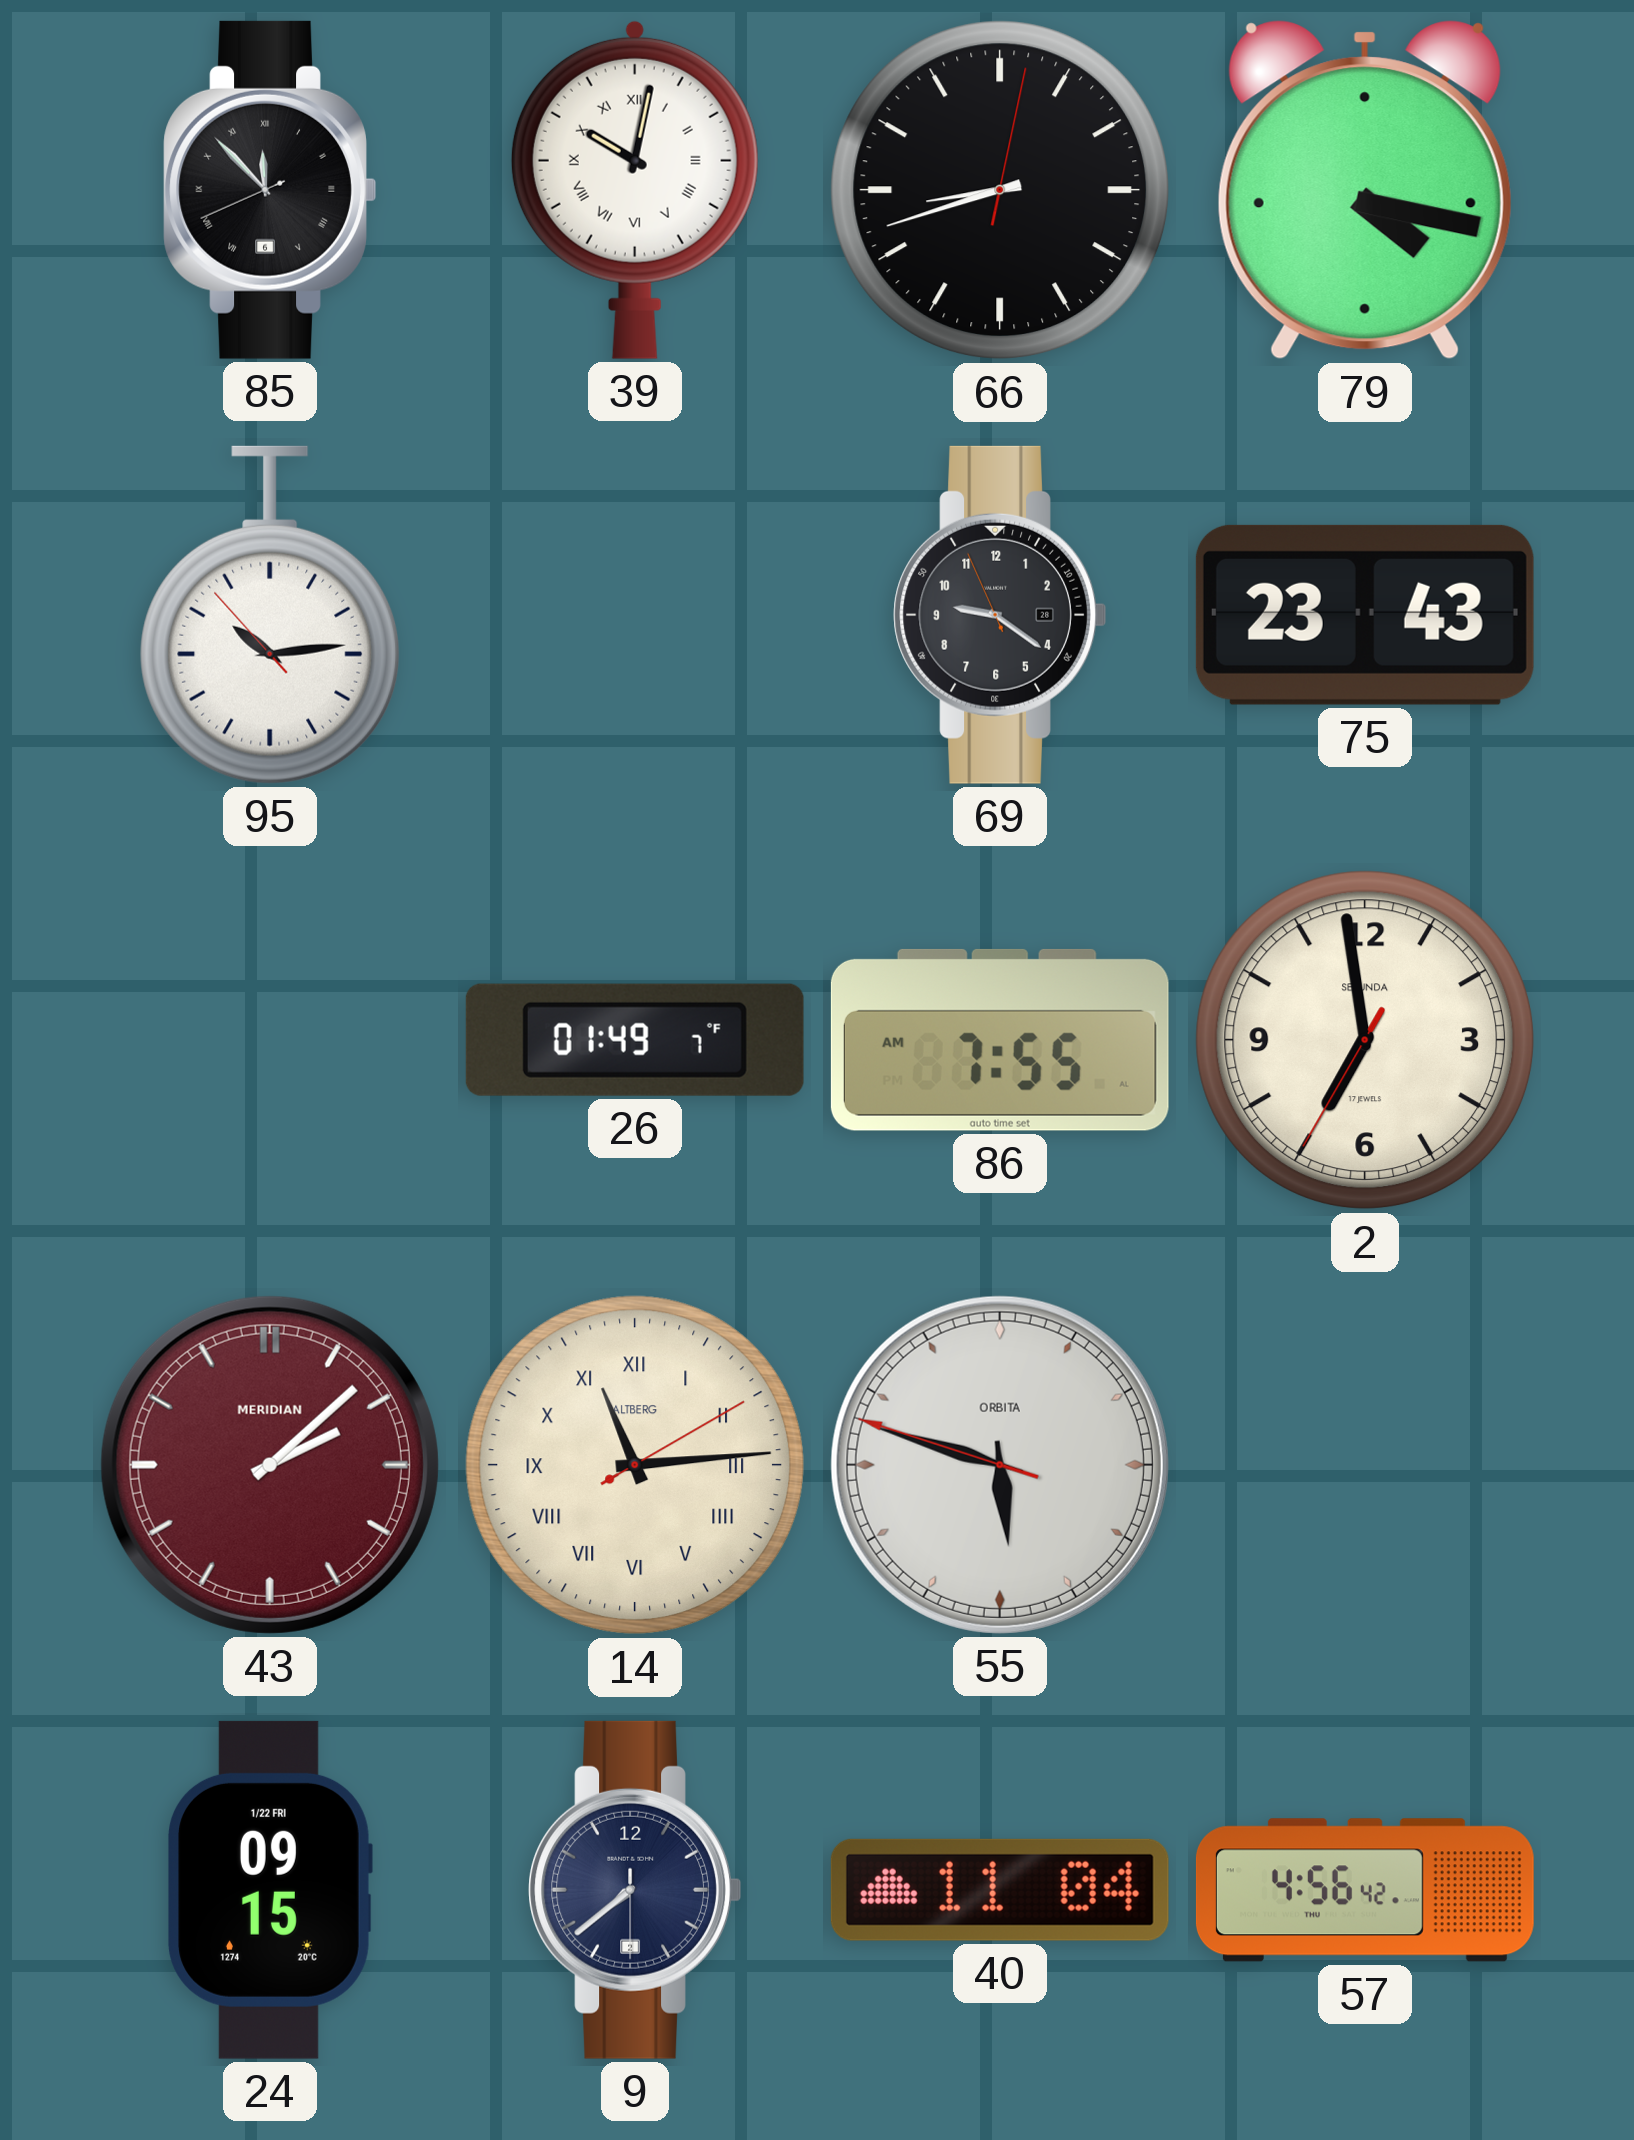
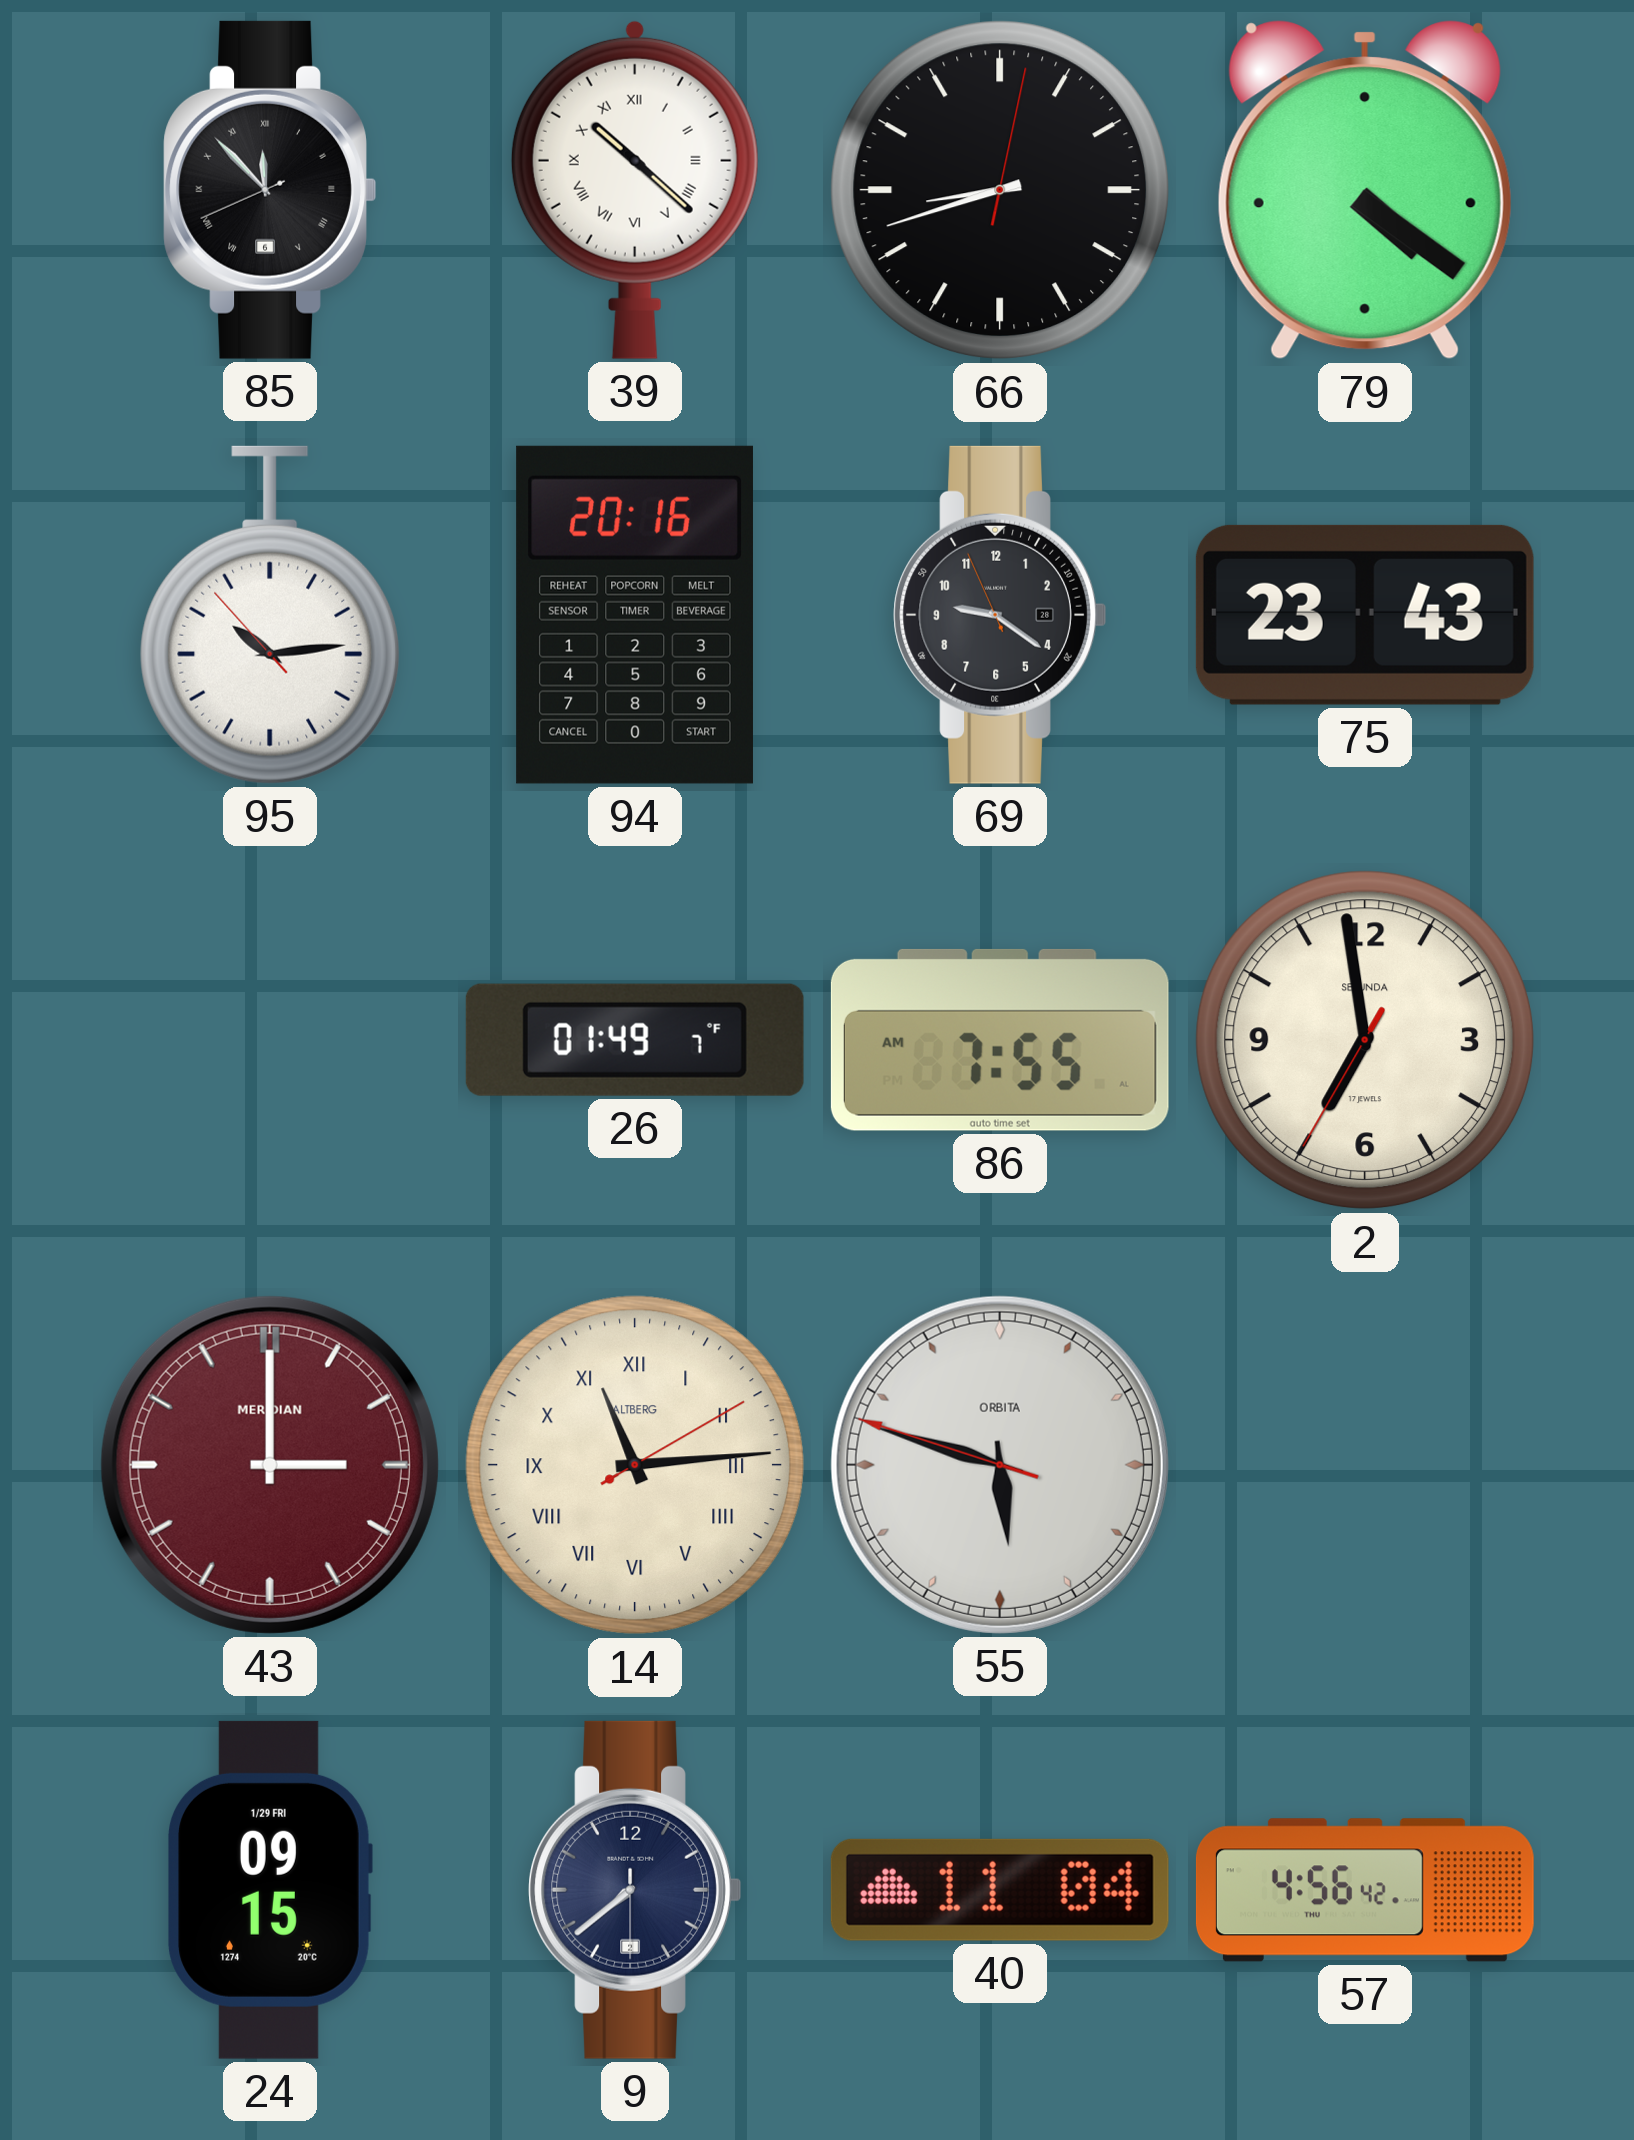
39: 10:02 -> 10:22
79: 4:17 -> 4:21
94: none -> 20:16
43: 2:08 -> 3:00
24 date: 1/22 FRI -> 1/29 FRI
